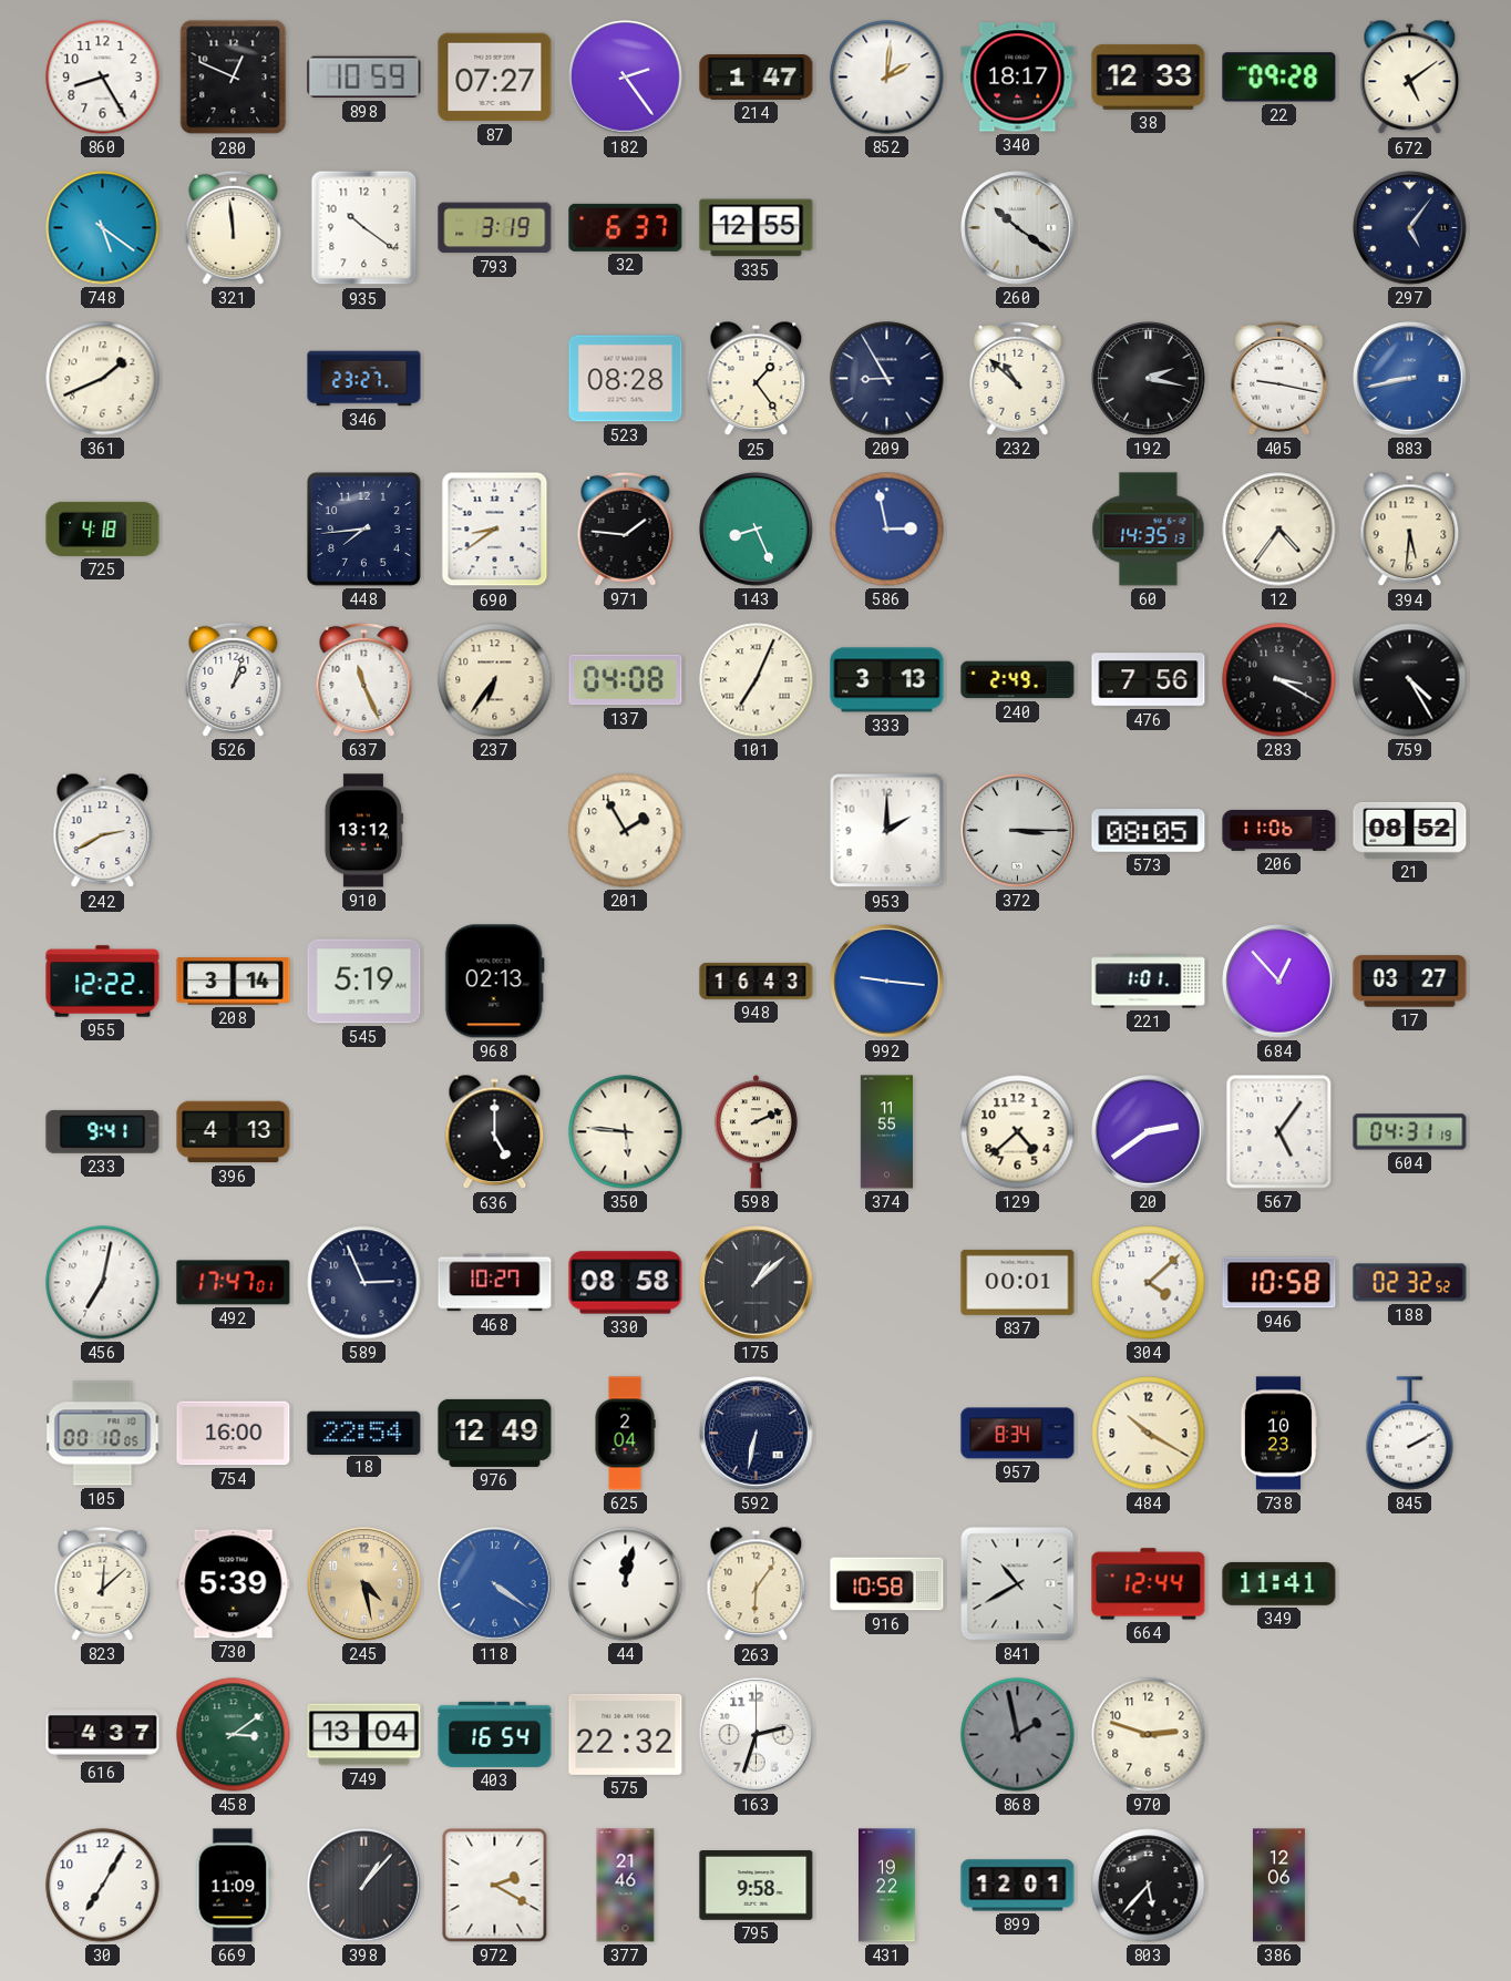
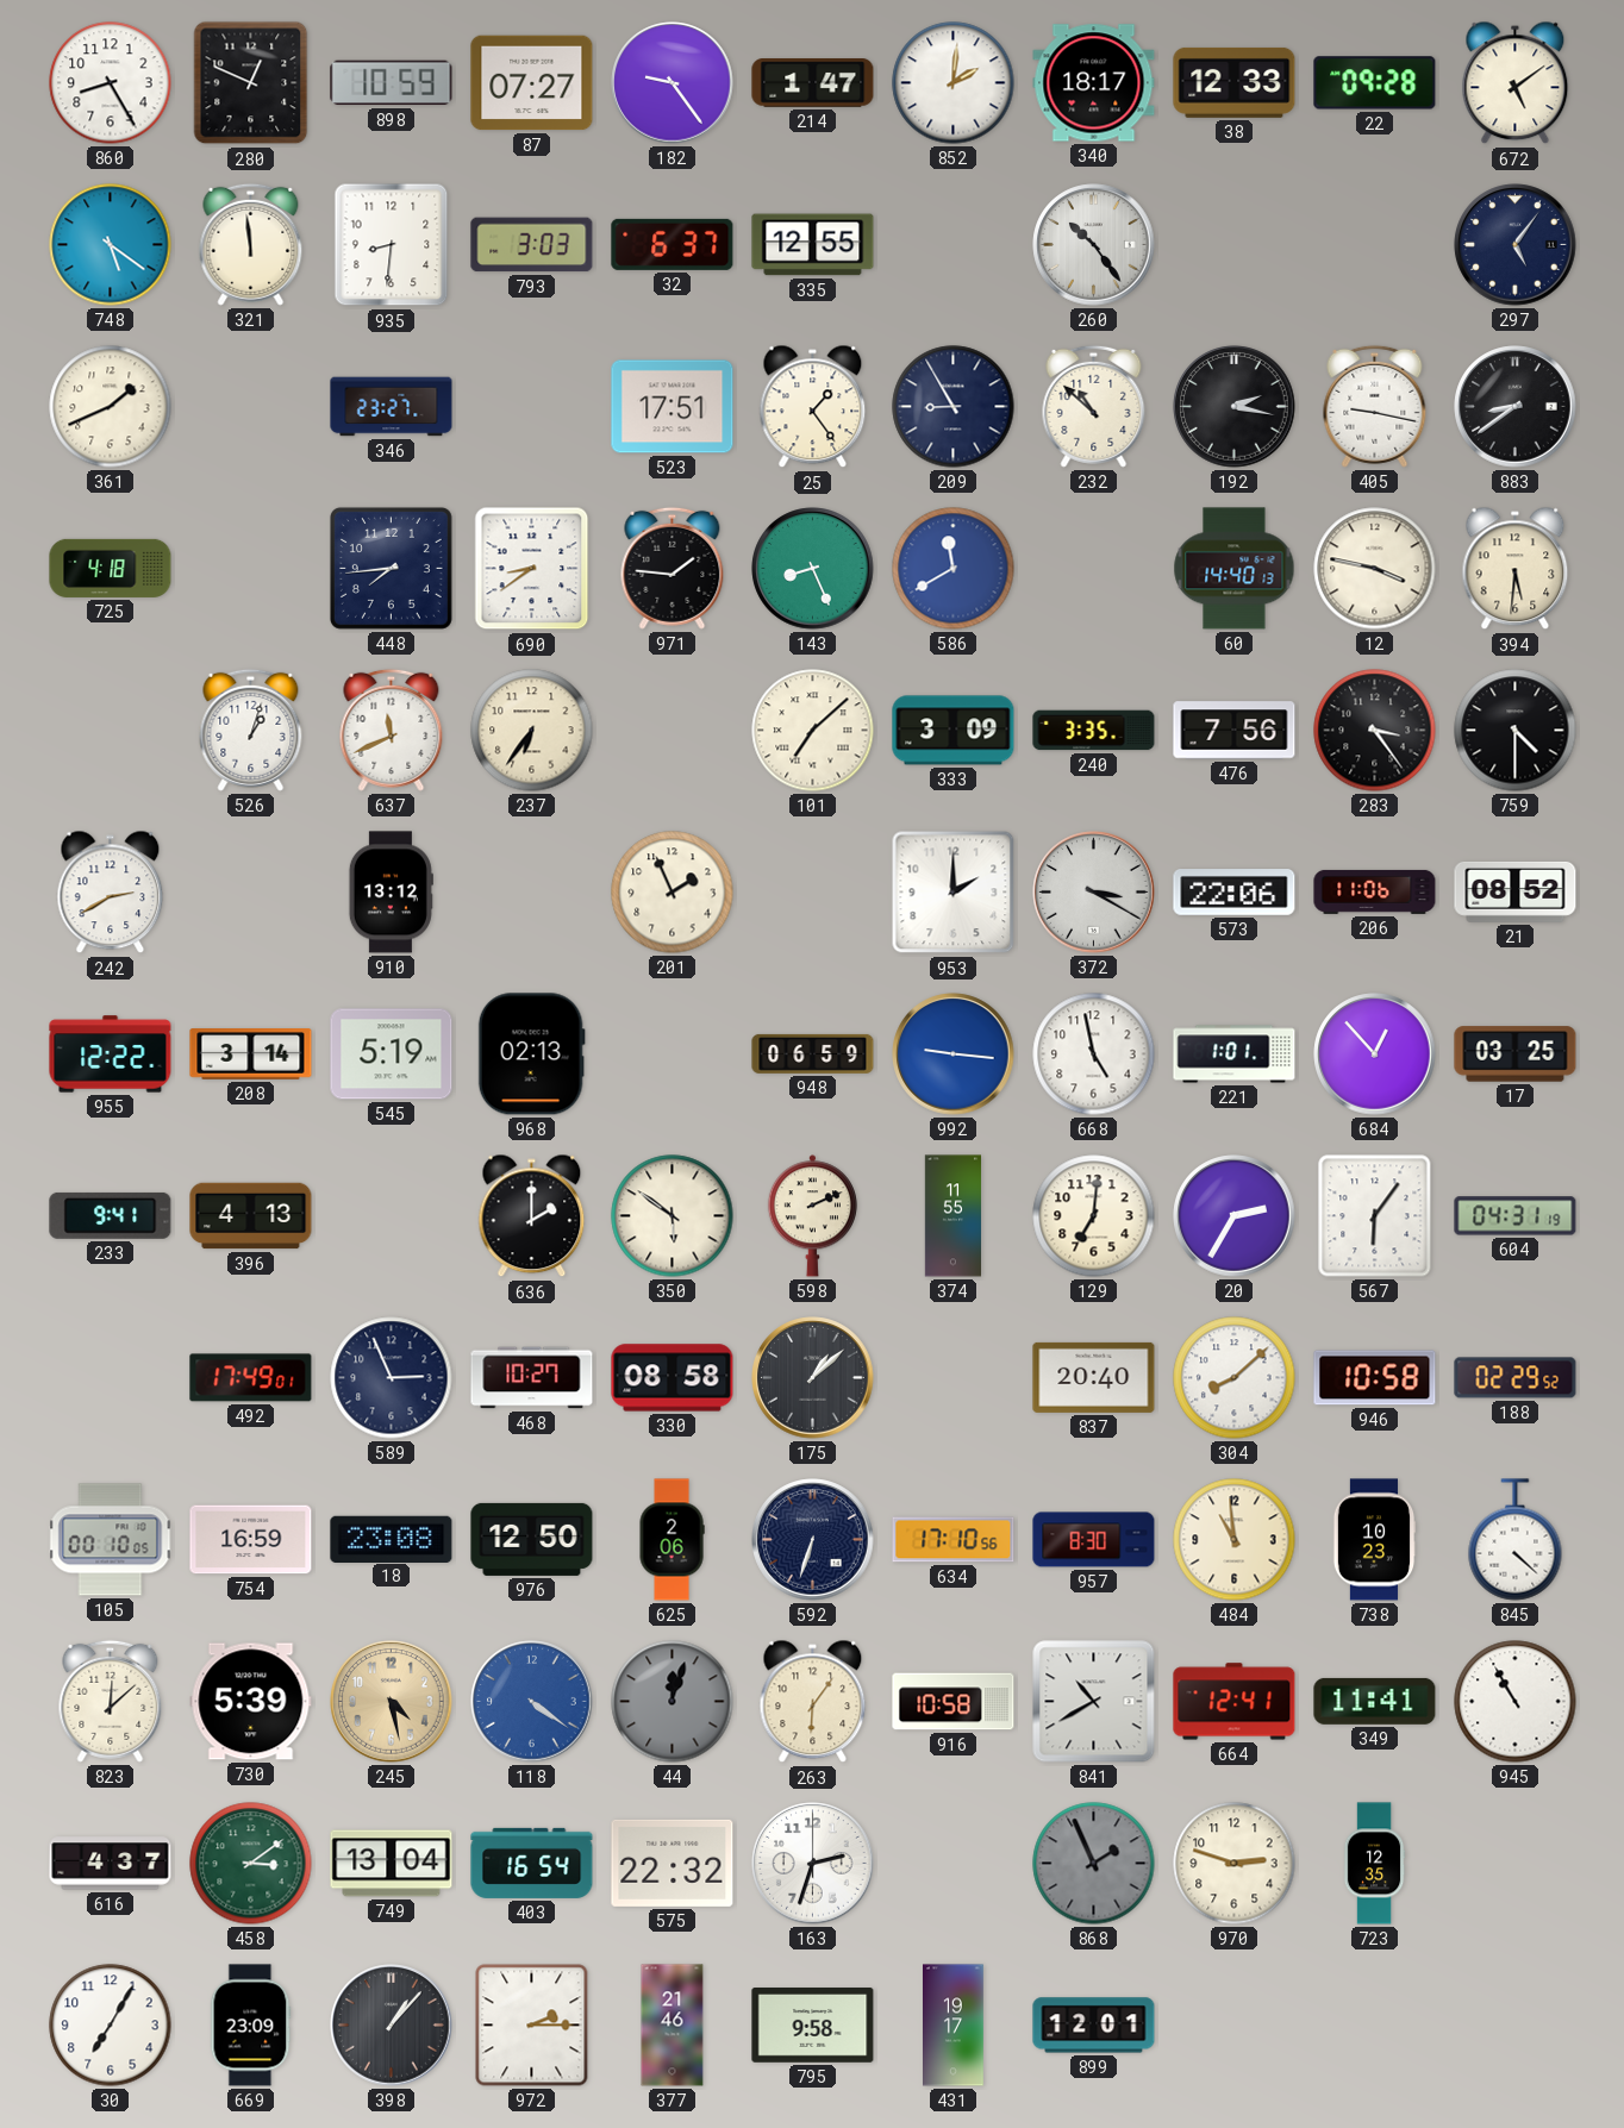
182: 2:24 -> 9:24
935: 10:21 -> 8:31
793: 3:19 -> 3:03
260: 10:21 -> 10:24
523: 08:28 -> 17:51
883: 8:43 -> 8:39
883 dial: blue -> black
586: 2:58 -> 11:40
60: 14:35 -> 14:40
12: 4:36 -> 3:47
637: 11:26 -> 11:41
137: 04:08 -> none
101: 7:04 -> 7:08
333: 3:13 -> 3:09
240: 2:49 -> 3:35
283: 3:20 -> 3:24
759: 4:25 -> 4:30
201: 1:55 -> 1:56
372: 3:15 -> 3:20
573: 08:05 -> 22:06
948: 16:43 -> 06:59
668: none -> 4:58
17: 03:27 -> 03:25
636: 5:00 -> 2:00
350: 5:46 -> 5:51
129: 4:38 -> 7:01
20: 2:39 -> 2:35
567: 5:06 -> 6:06
456: 7:02 -> none
492: 17:47 -> 17:49
837: 00:01 -> 20:40
304: 4:08 -> 8:08
188: 02:32 -> 02:29
754: 16:00 -> 16:59
18: 22:54 -> 23:08
976: 12:49 -> 12:50
625: 2:04 -> 2:06
592: 6:32 -> 6:33
634: none -> 17:10
957: 8:34 -> 8:30
484: 10:20 -> 10:59
845: 2:10 -> 4:22
44: 12:02 -> 12:03
44 dial: white -> grey
664: 12:44 -> 12:41
945: none -> 10:55
868: 1:58 -> 1:56
723: none -> 12:35
669: 11:09 -> 23:09
972: 2:20 -> 2:15
431: 19:22 -> 19:17
803: 5:37 -> none
386: 12:06 -> none
